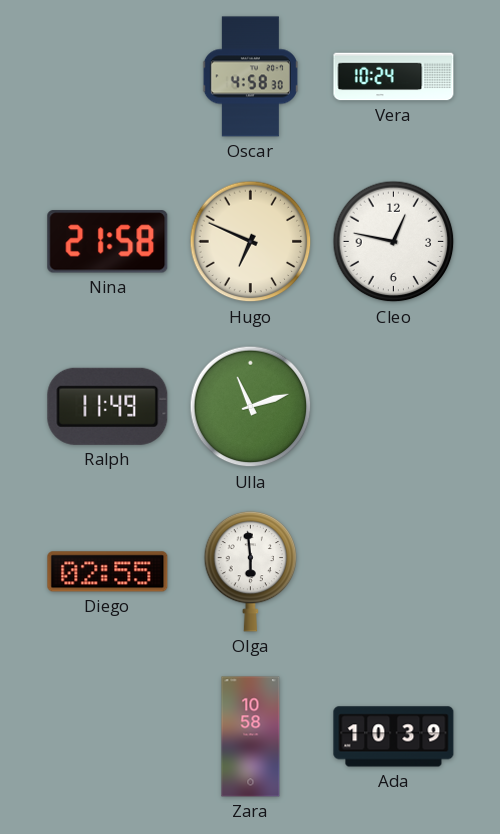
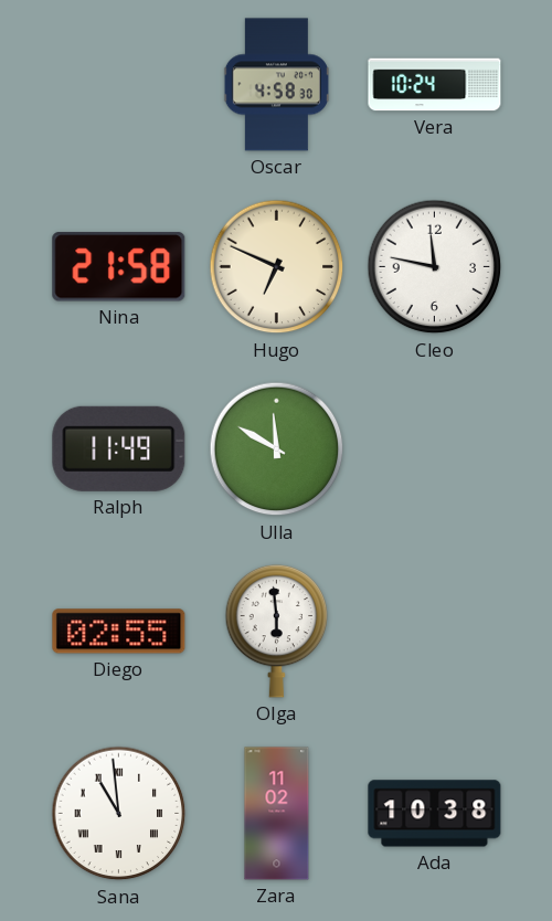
Cleo: 12:47 -> 11:47
Ulla: 11:12 -> 11:50
Sana: none -> 10:59
Zara: 10:58 -> 11:02
Ada: 10:39 -> 10:38
